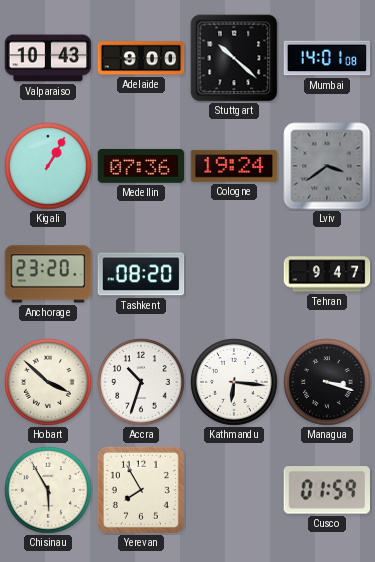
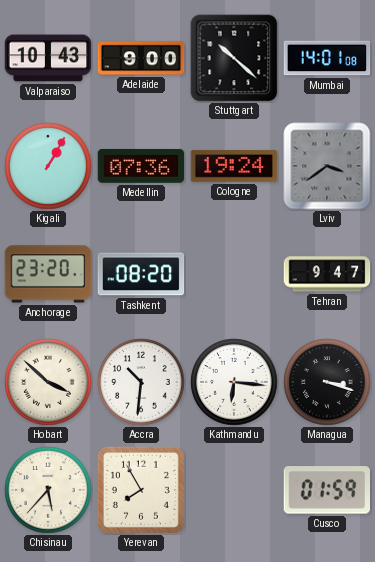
Accra: 10:33 -> 10:31
Chisinau: 5:55 -> 5:37
